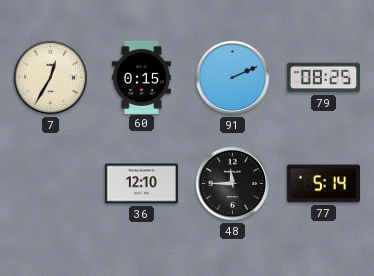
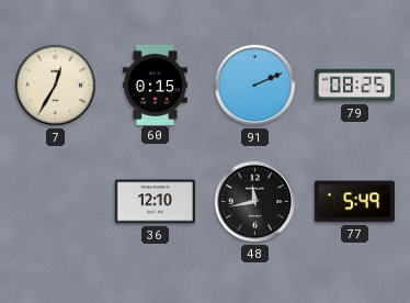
48: 11:45 -> 11:43
77: 5:14 -> 5:49
